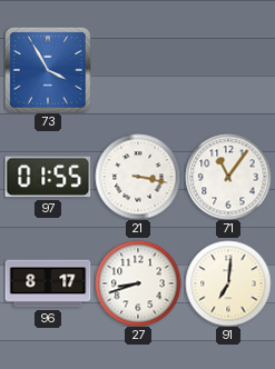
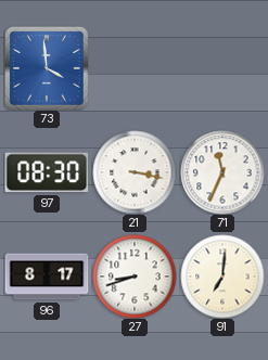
73: 3:55 -> 3:59
97: 01:55 -> 08:30
71: 11:06 -> 11:34
